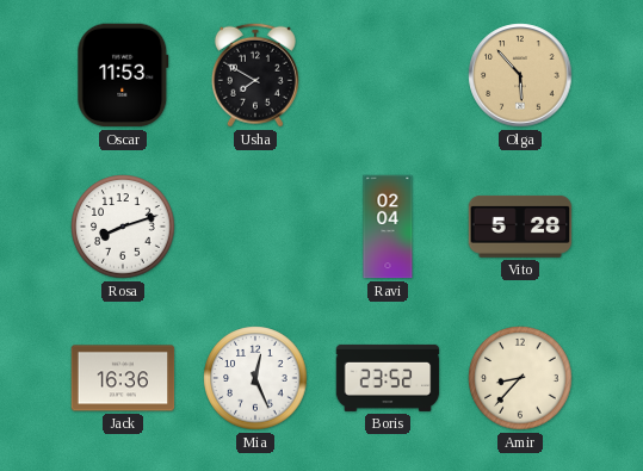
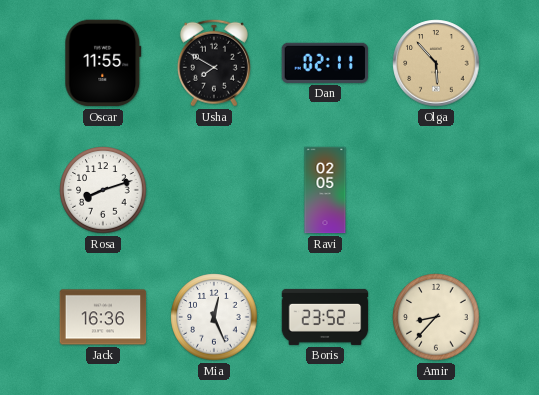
Oscar: 11:53 -> 11:55
Dan: none -> 02:11
Ravi: 02:04 -> 02:05
Vito: 5:28 -> none
